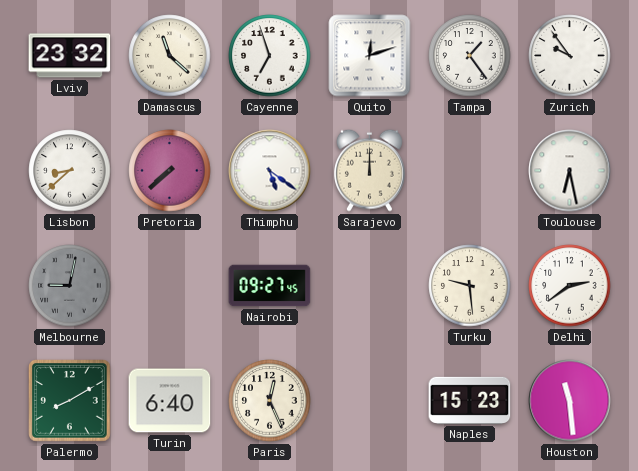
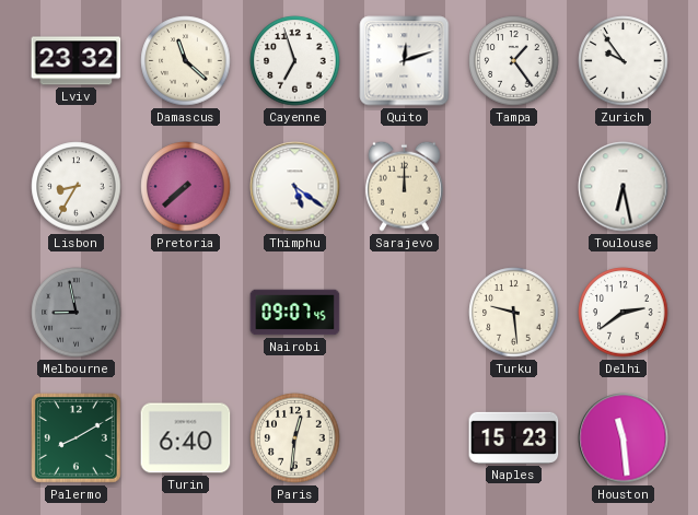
Lisbon: 8:38 -> 8:35
Melbourne: 9:02 -> 8:58
Nairobi: 09:27 -> 09:07
Paris: 12:26 -> 12:31
